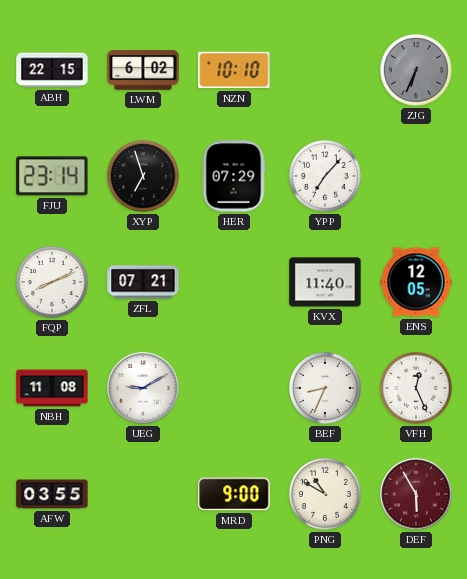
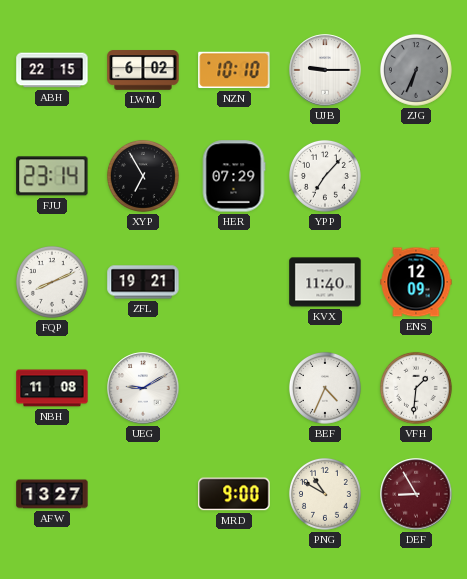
UJB: none -> 9:15
XYP: 6:57 -> 6:55
ZFL: 07:21 -> 19:21
ENS: 12:05 -> 12:09
BEF: 8:34 -> 4:34
VFH: 12:26 -> 1:31
AFW: 03:55 -> 13:27
DEF: 5:55 -> 8:55
